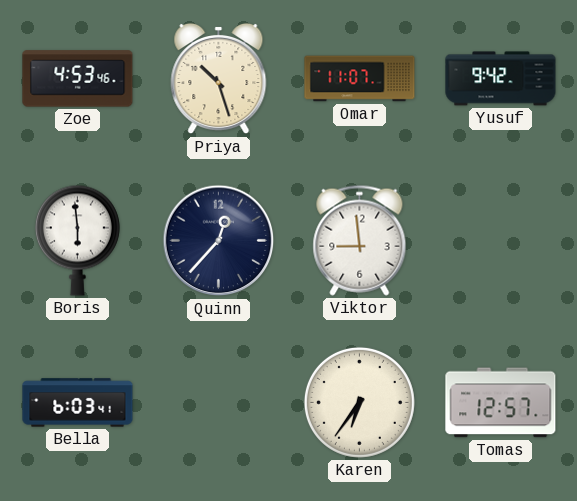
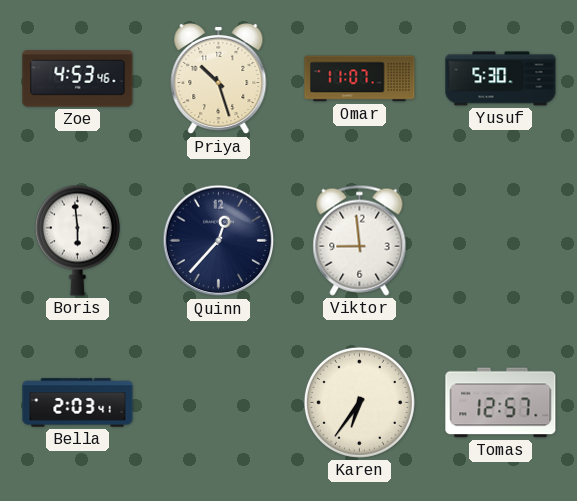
Yusuf: 9:42 -> 5:30
Bella: 6:03 -> 2:03
